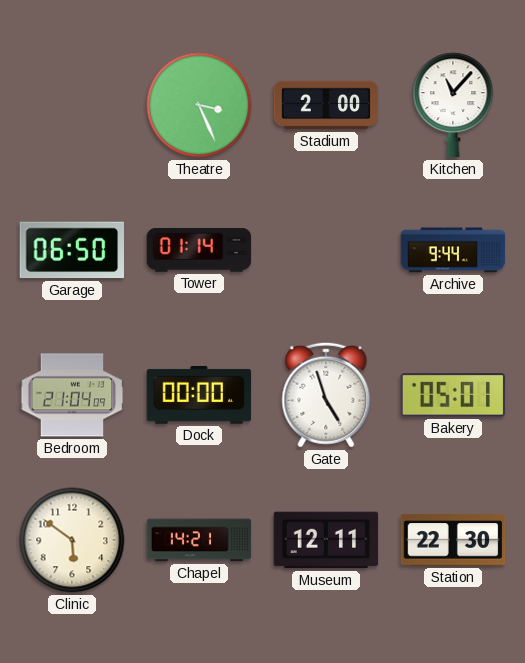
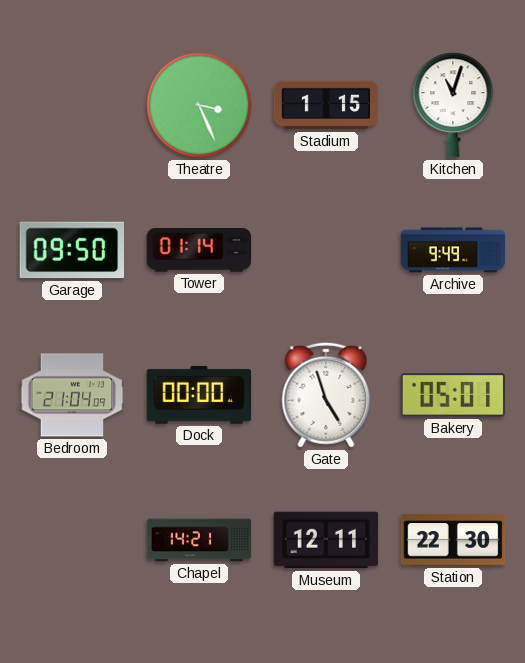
Stadium: 2:00 -> 1:15
Kitchen: 11:07 -> 11:03
Garage: 06:50 -> 09:50
Archive: 9:44 -> 9:49
Clinic: 5:51 -> none
